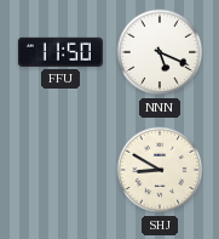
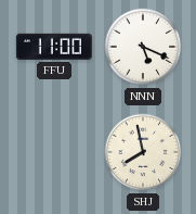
FFU: 11:50 -> 11:00
SHJ: 8:50 -> 7:58
